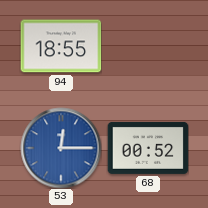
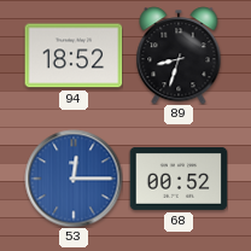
94: 18:55 -> 18:52
89: none -> 8:33
